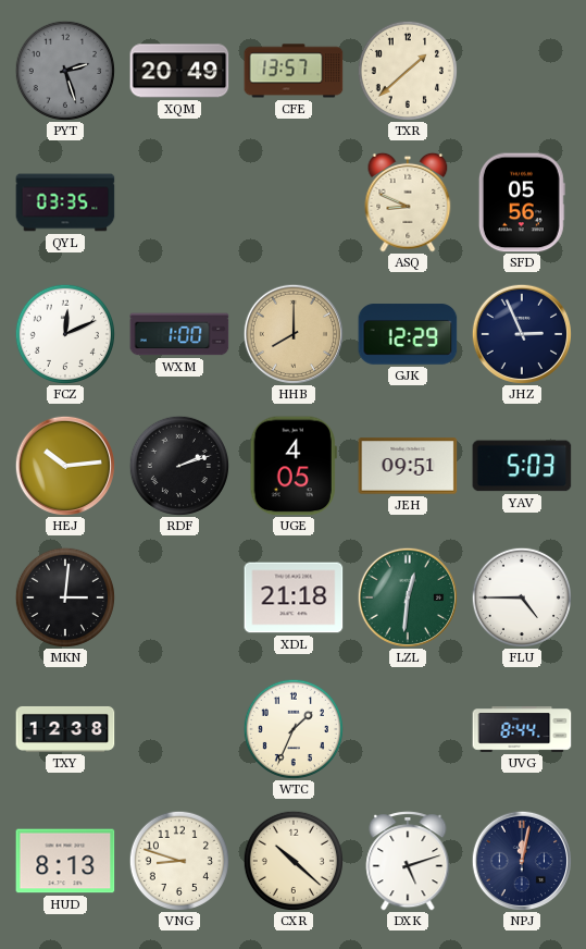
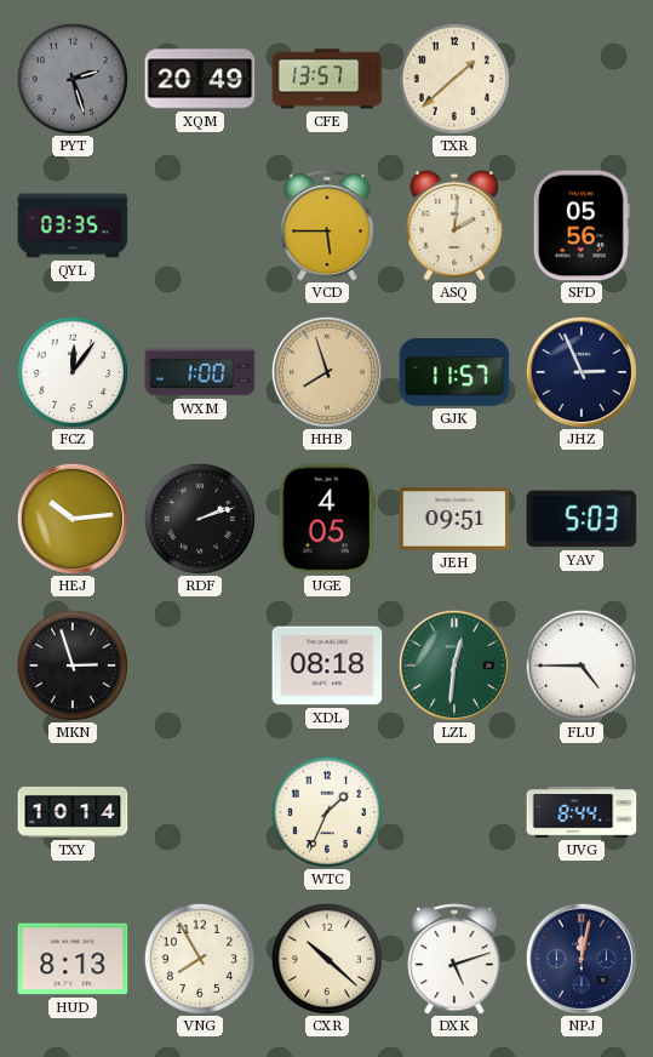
VCD: none -> 5:45
ASQ: 8:49 -> 2:01
FCZ: 12:11 -> 12:06
HHB: 8:00 -> 7:57
GJK: 12:29 -> 11:57
MKN: 3:01 -> 2:57
XDL: 21:18 -> 08:18
TXY: 12:38 -> 10:14
VNG: 8:48 -> 7:55
